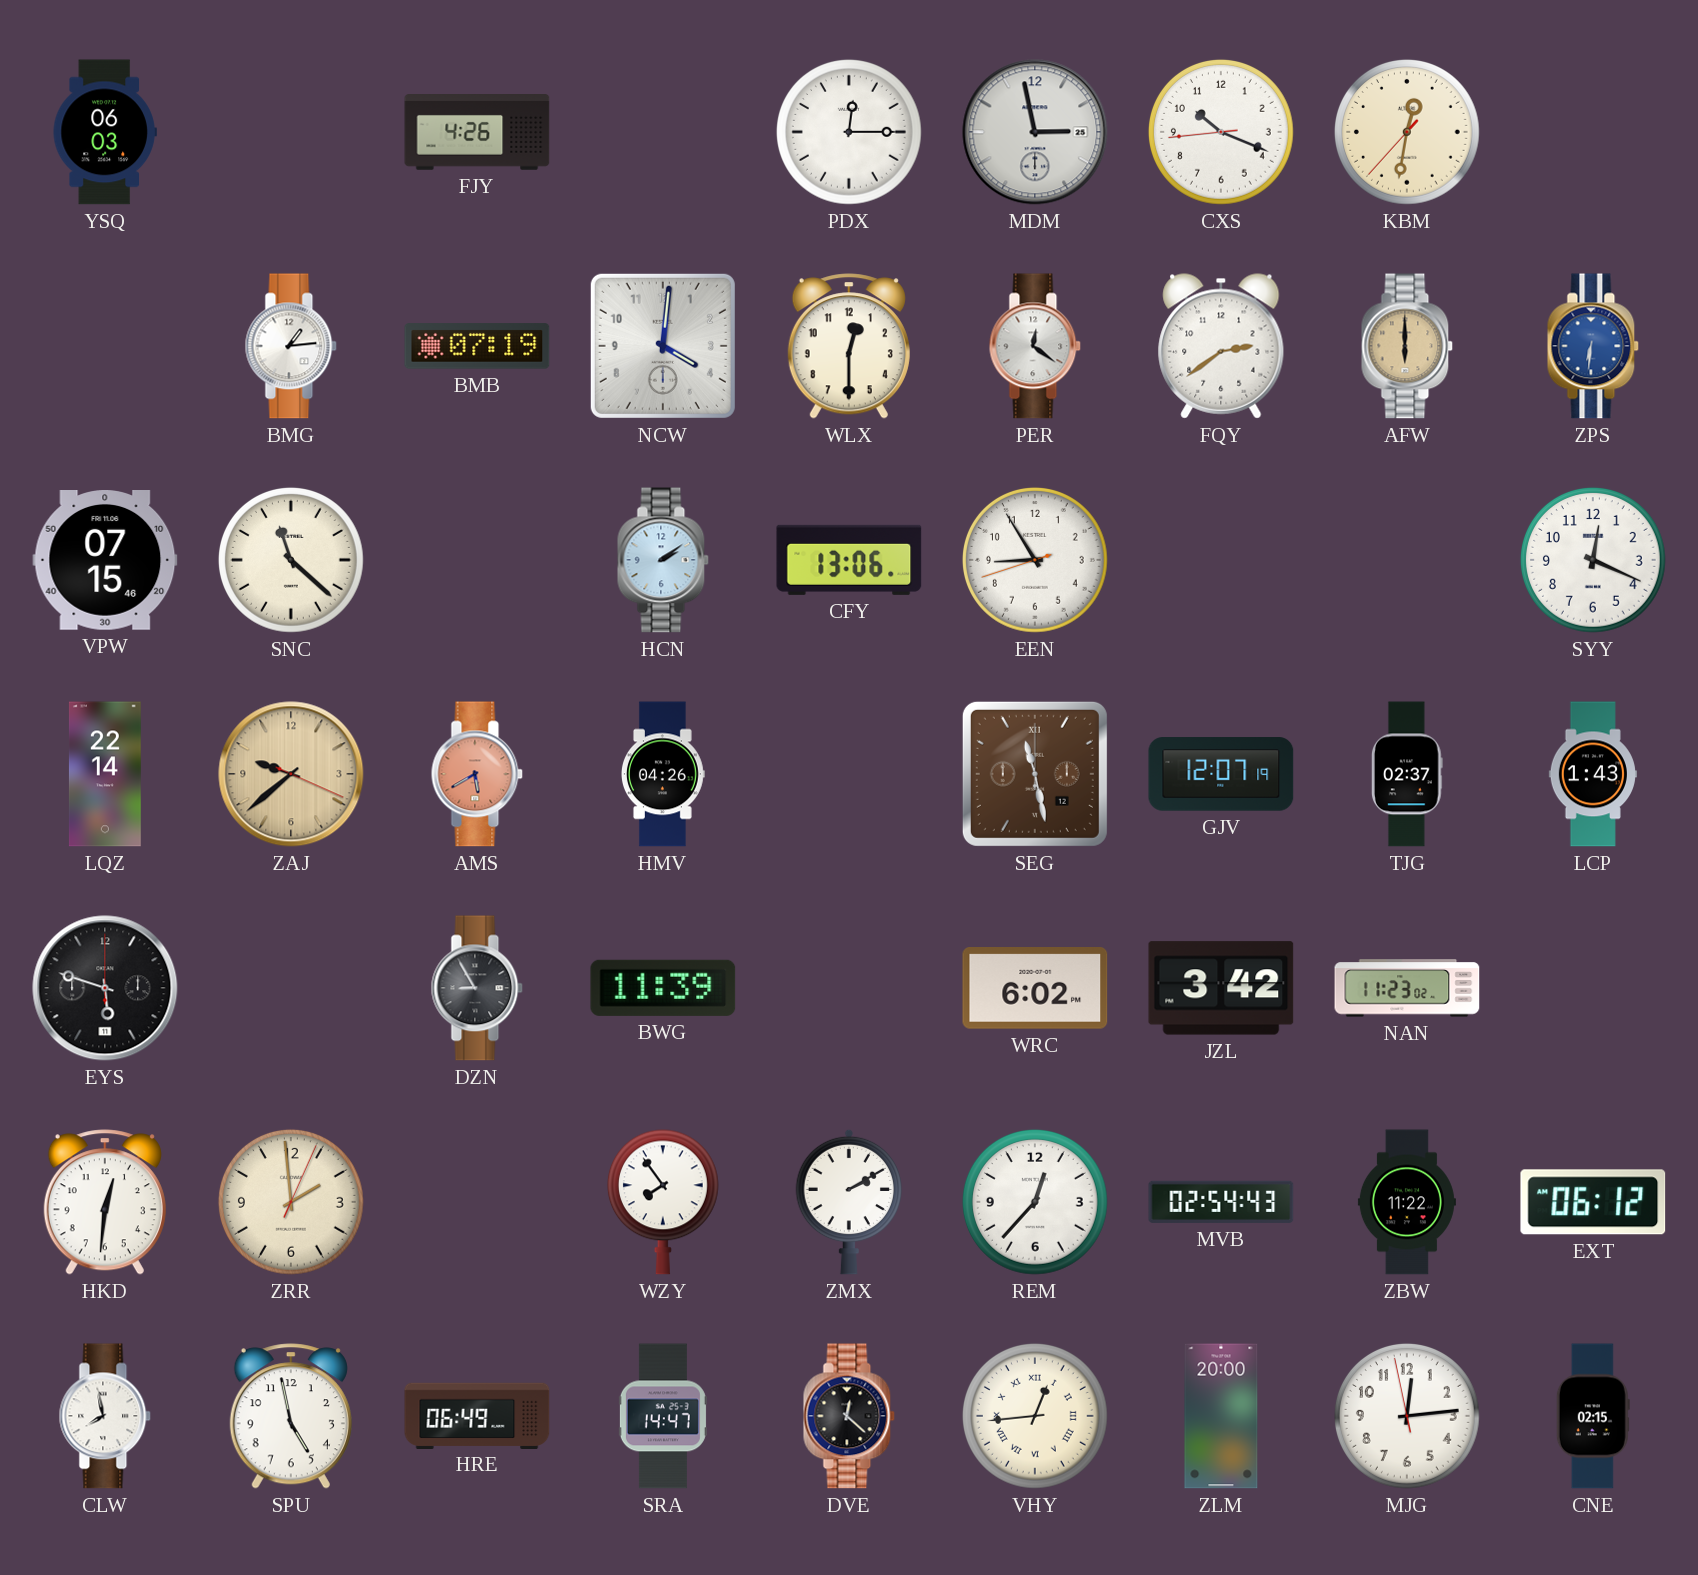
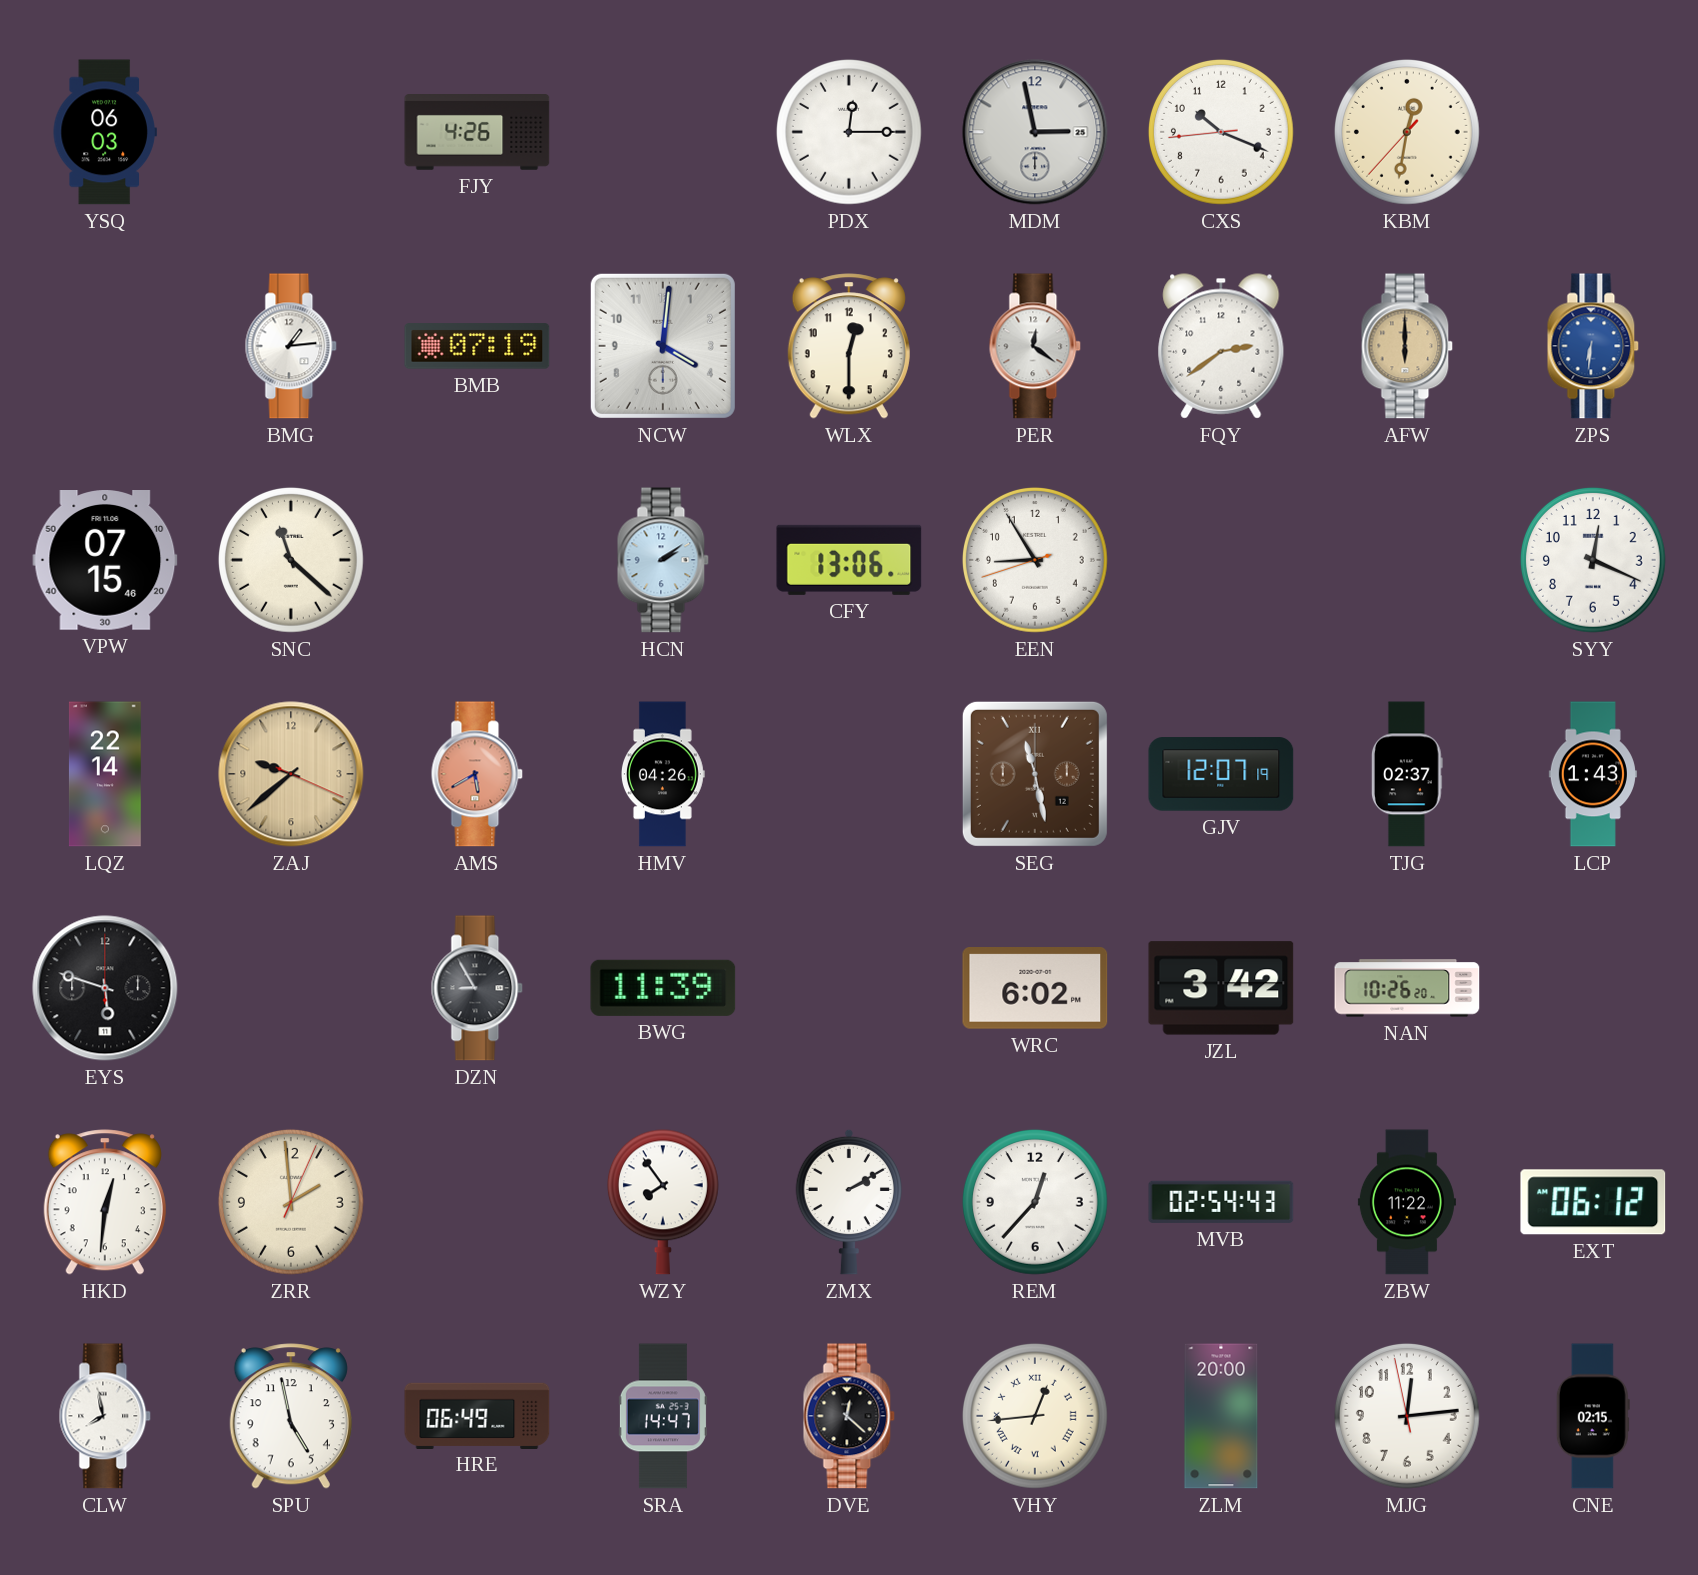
NAN: 11:23 -> 10:26
